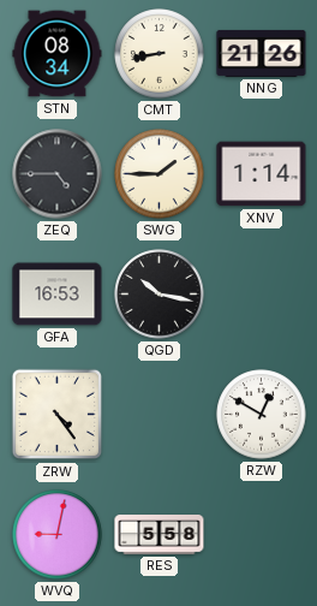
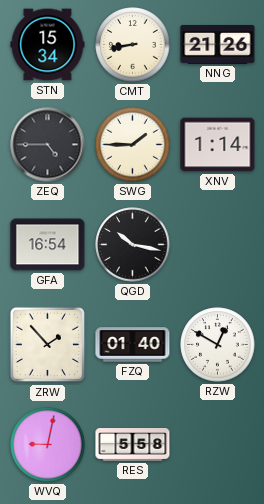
STN: 08:34 -> 15:34
GFA: 16:53 -> 16:54
ZRW: 4:24 -> 1:53
FZQ: none -> 01:40
